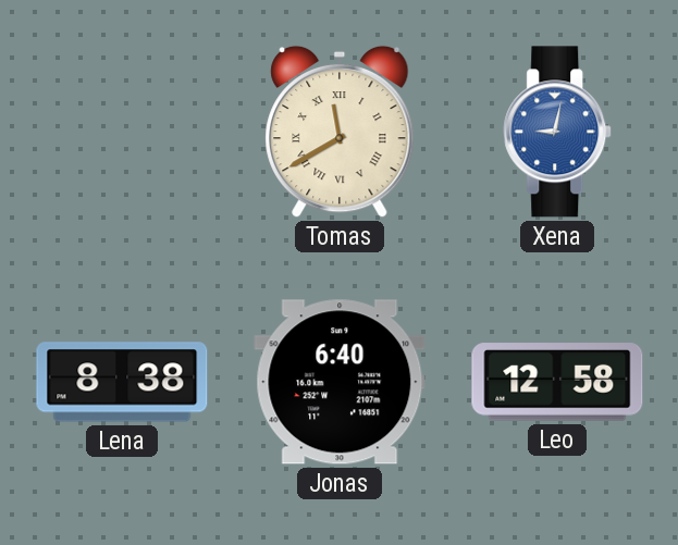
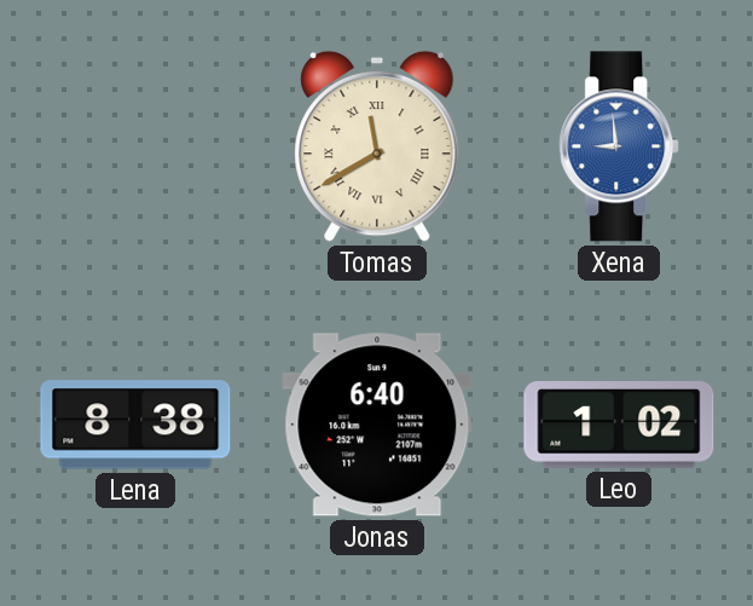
Xena: 9:02 -> 8:59
Leo: 12:58 -> 1:02
